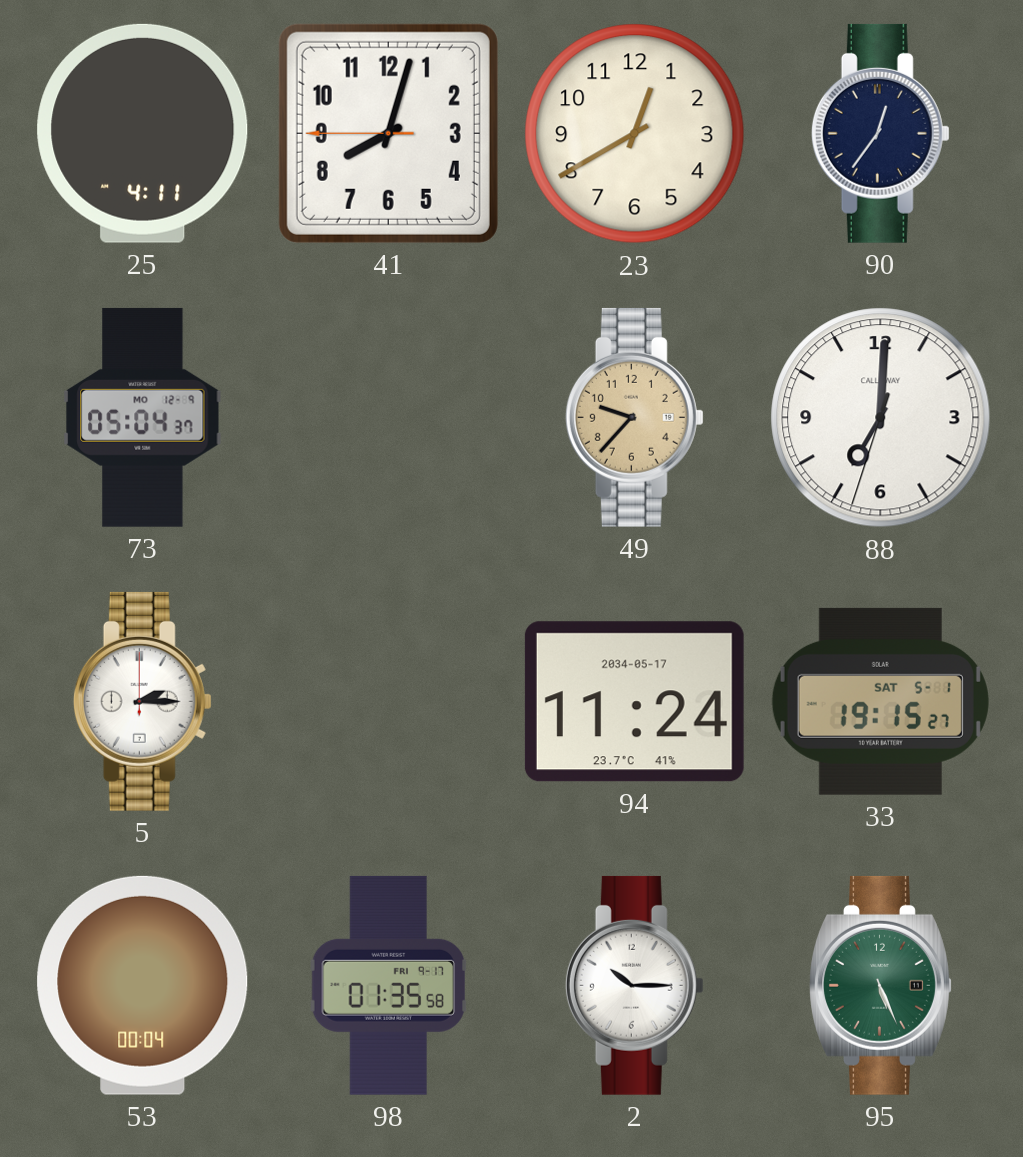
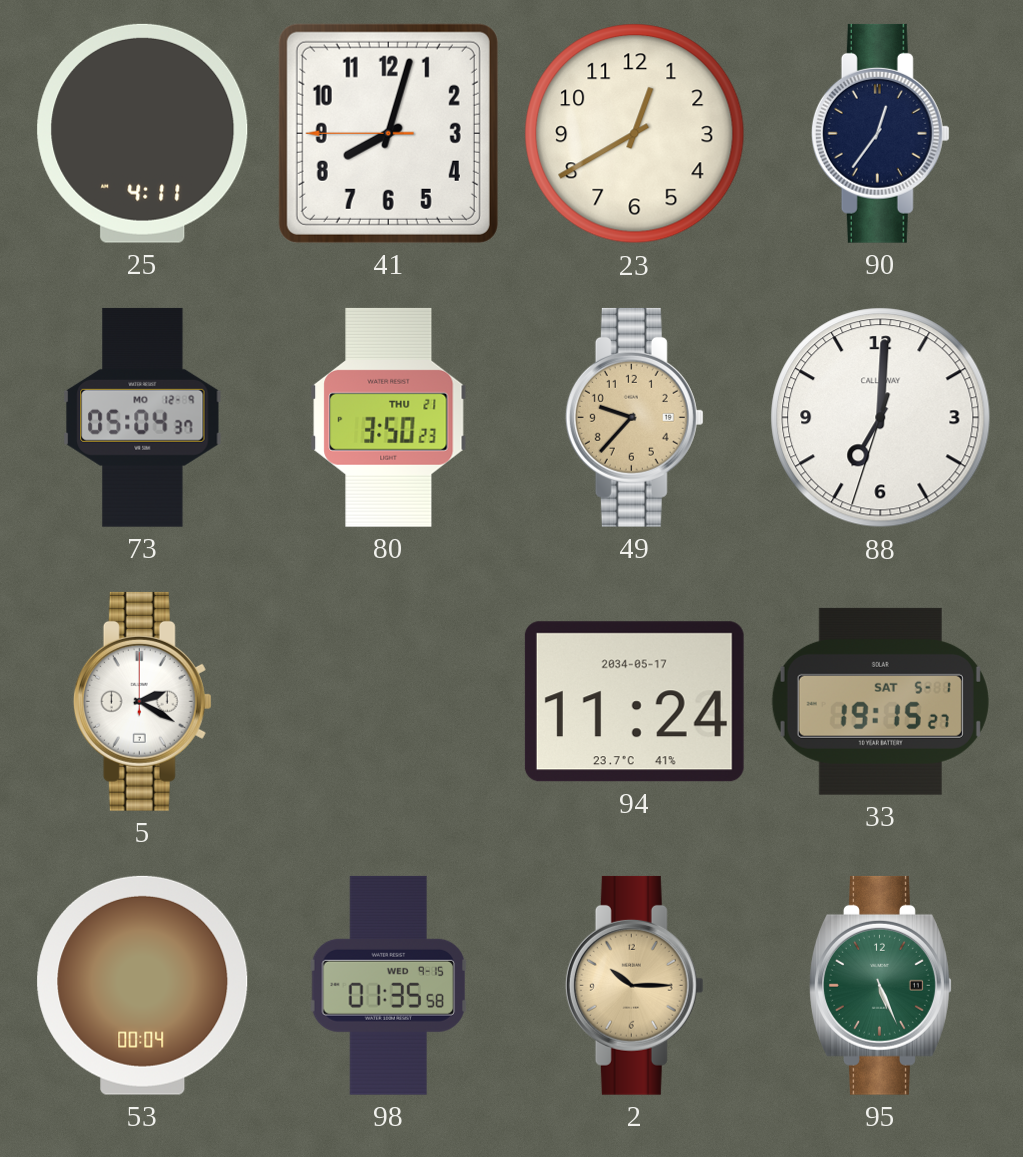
80: none -> 3:50
5: 2:15 -> 2:20
98 date: FRI 9-17 -> WED 9-15
2 dial: white -> champagne
